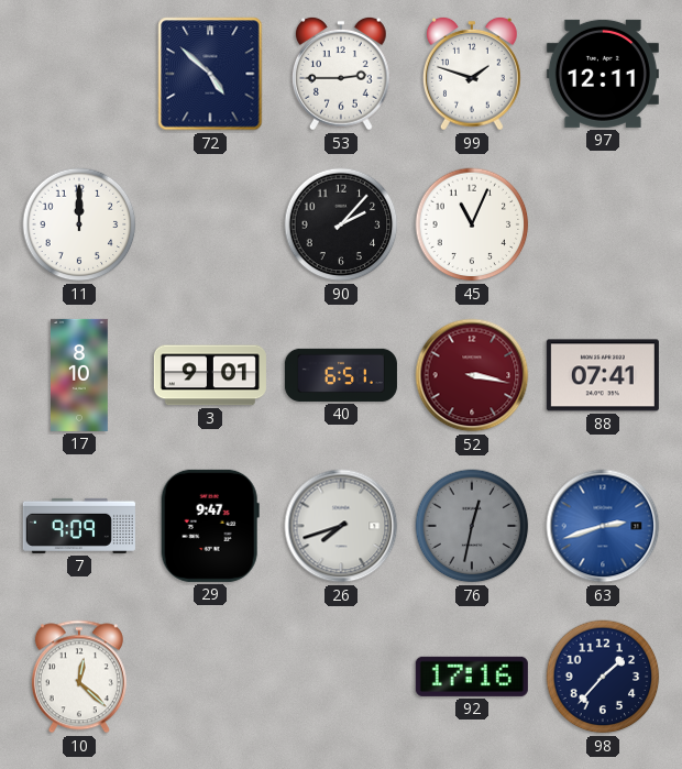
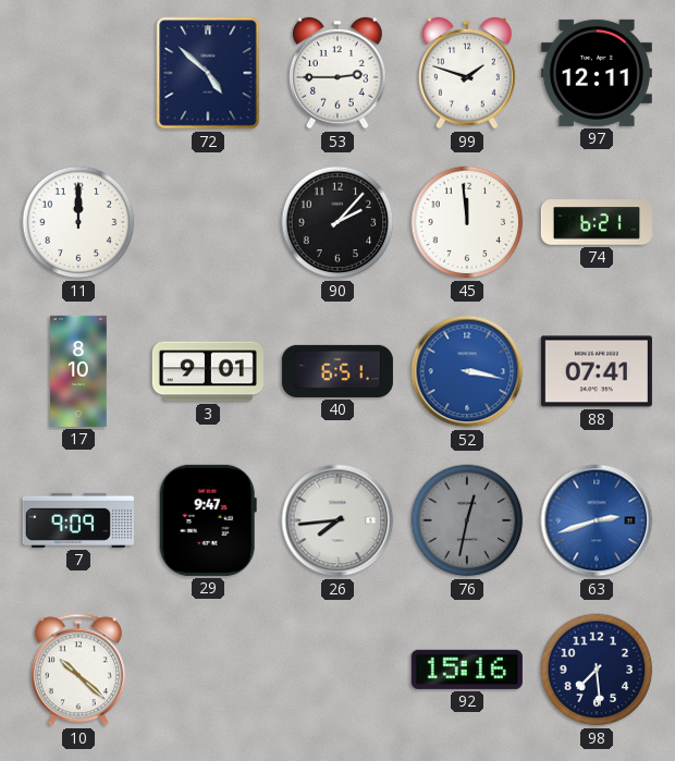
45: 11:04 -> 11:59
74: none -> 6:21
52 dial: burgundy -> blue
26: 7:42 -> 7:44
10: 12:22 -> 10:22
92: 17:16 -> 15:16
98: 1:37 -> 7:29
